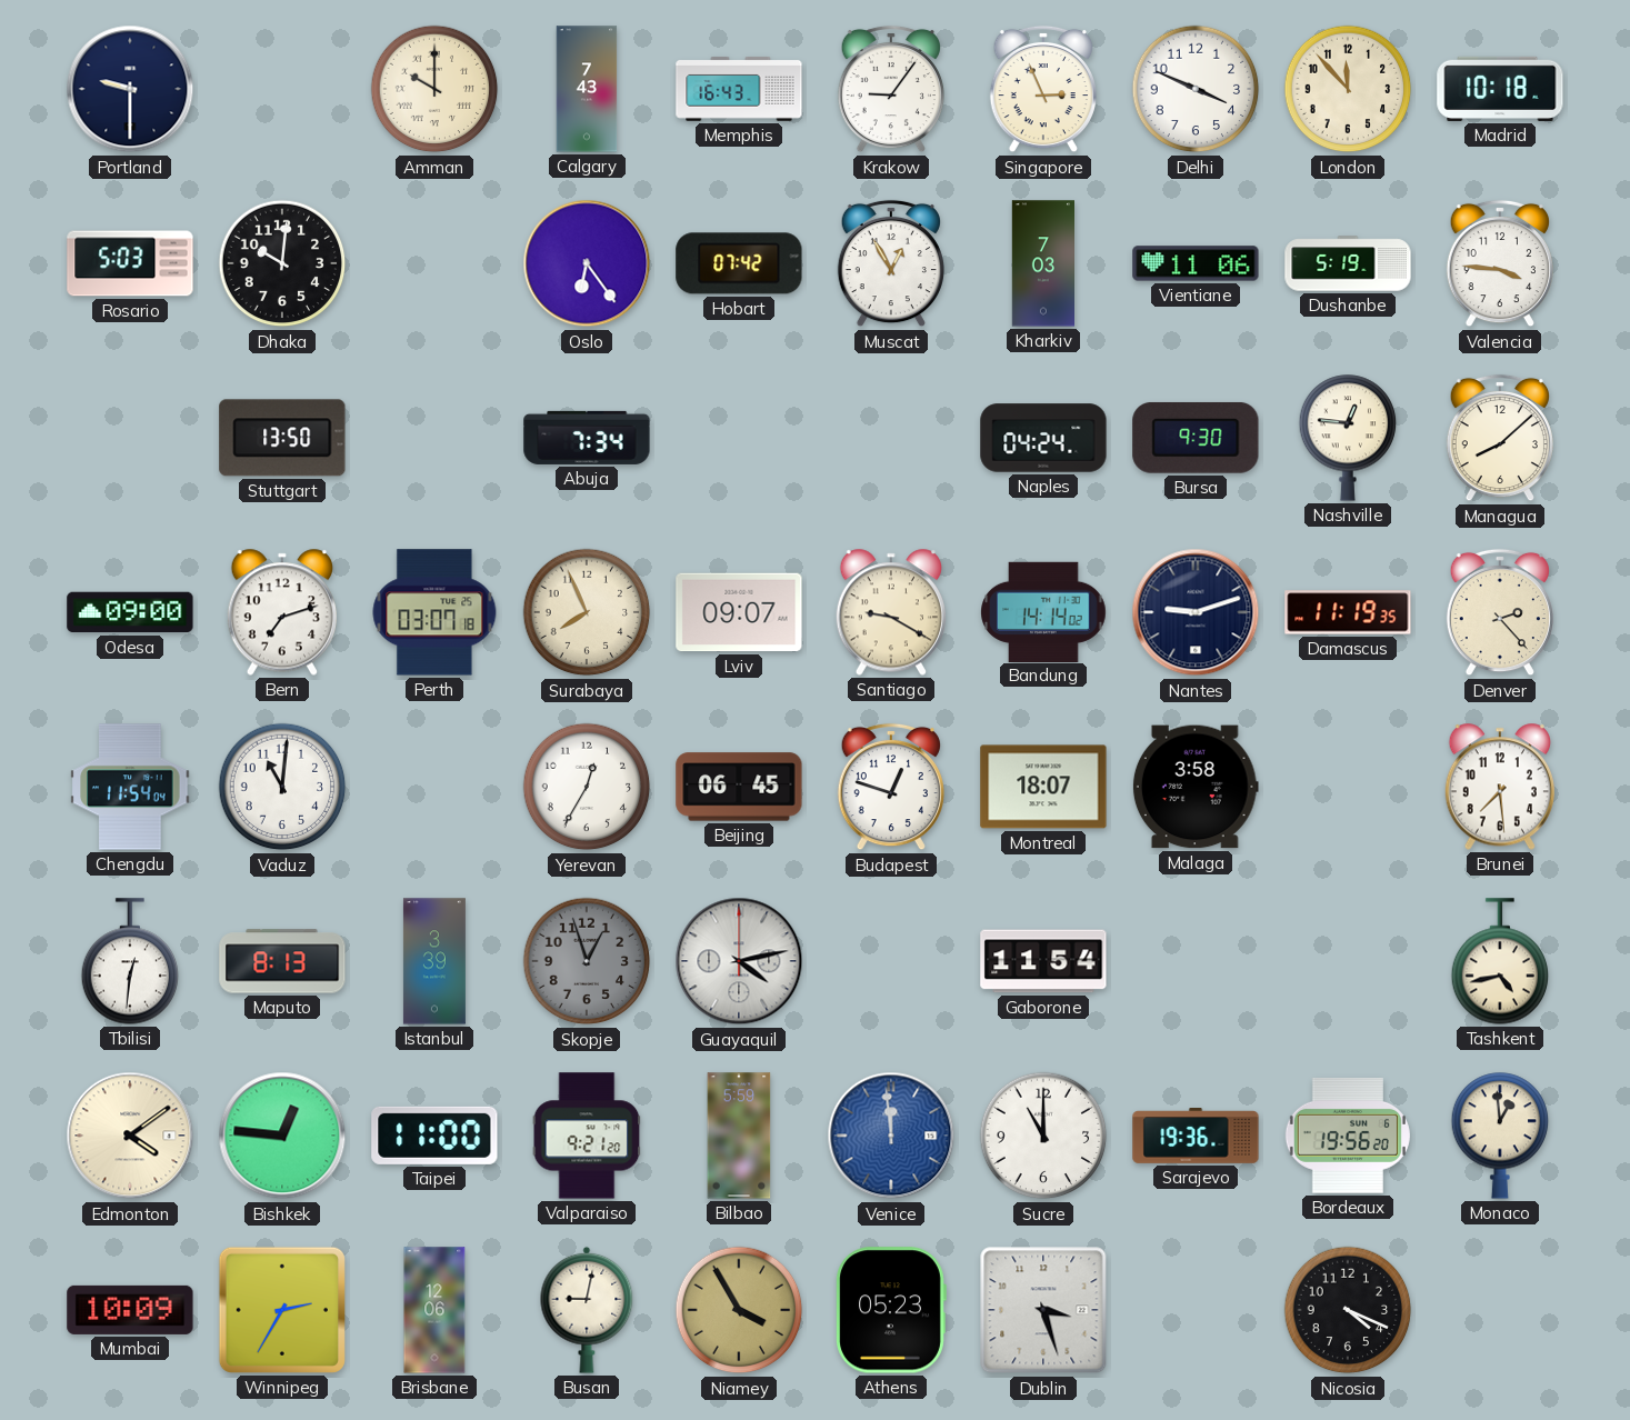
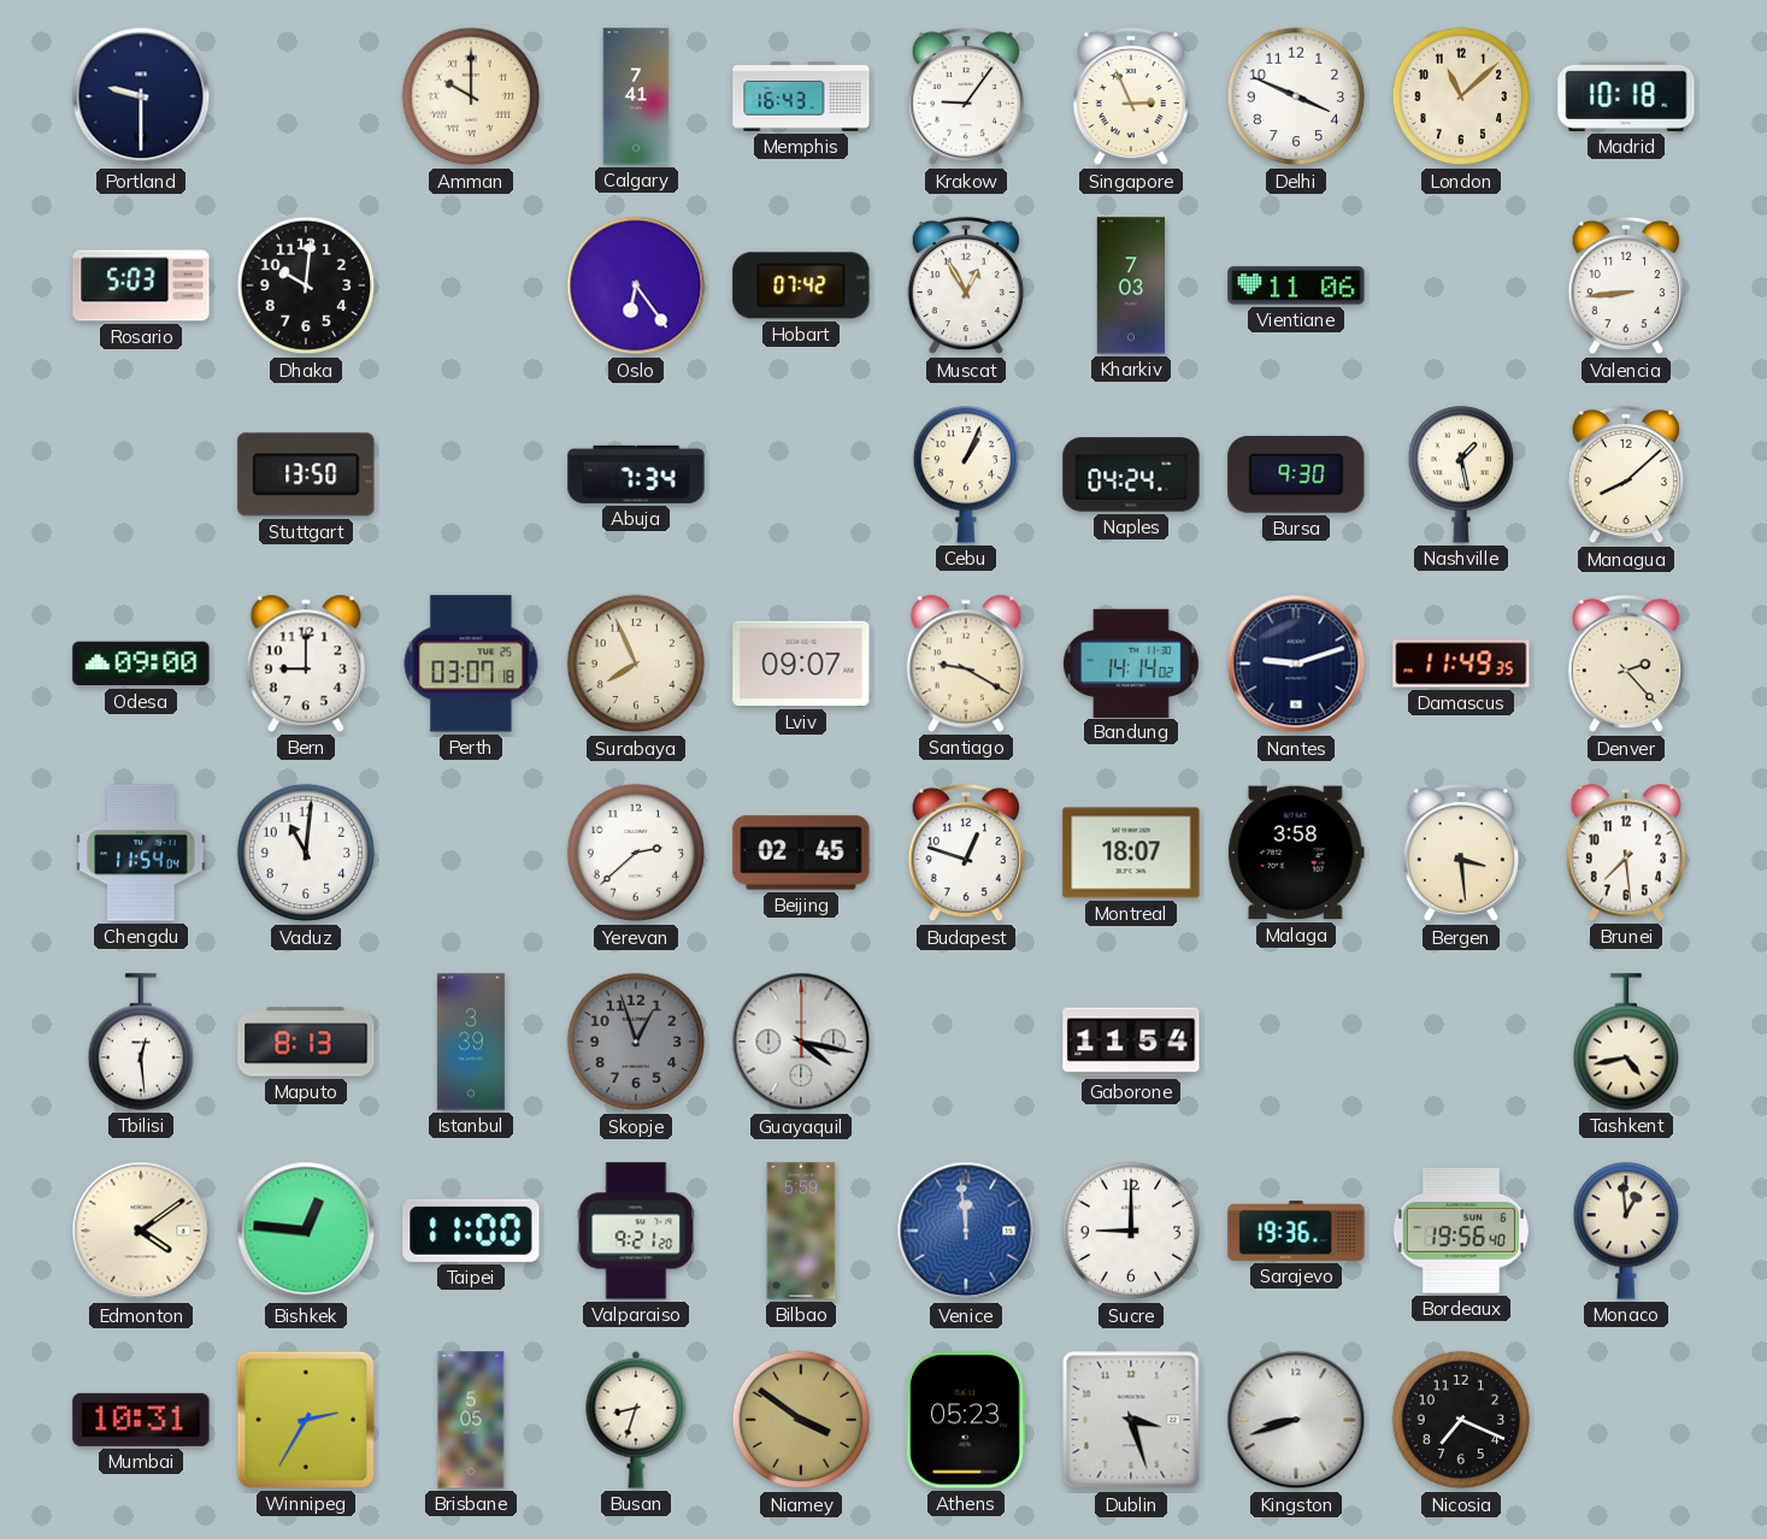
Calgary: 7:43 -> 7:41
London: 11:53 -> 11:08
Dushanbe: 5:19 -> none
Valencia: 3:46 -> 8:44
Cebu: none -> 1:04
Nashville: 12:46 -> 1:28
Bern: 7:12 -> 9:00
Damascus: 11:19 -> 11:49
Yerevan: 12:35 -> 2:38
Beijing: 06:45 -> 02:45
Bergen: none -> 3:29
Tbilisi: 12:31 -> 12:29
Guayaquil: 4:13 -> 4:17
Sucre: 11:00 -> 9:00
Bordeaux: 19:56:20 -> 19:56:40
Mumbai: 10:09 -> 10:31
Brisbane: 12:06 -> 5:05
Busan: 9:02 -> 8:33
Niamey: 3:55 -> 3:51
Kingston: none -> 8:42
Nicosia: 4:19 -> 7:19
